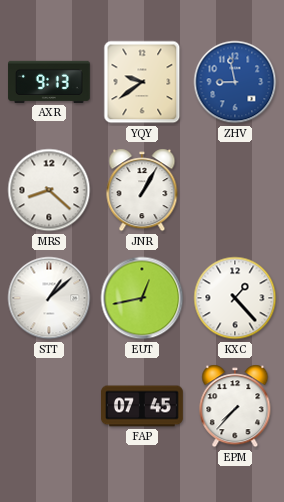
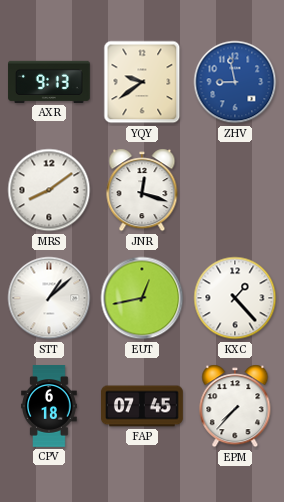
MRS: 8:22 -> 8:09
JNR: 1:05 -> 12:18
CPV: none -> 6:18
